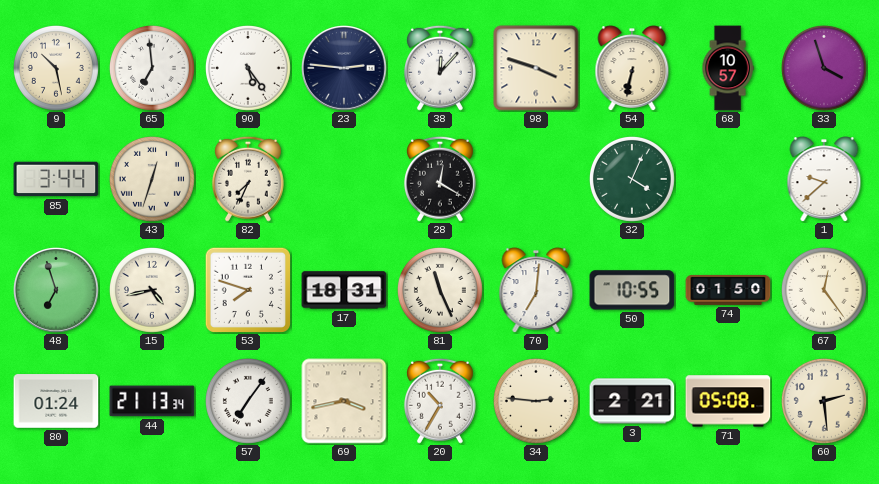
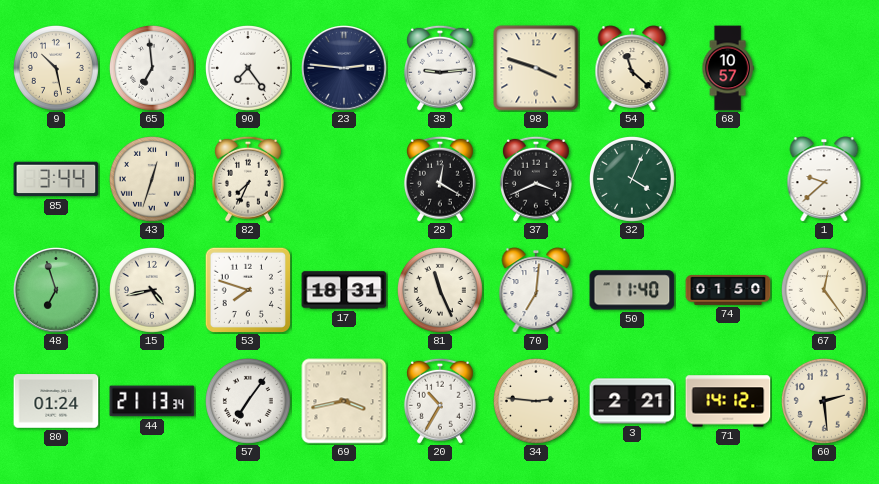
90: 5:24 -> 7:24
38: 12:07 -> 9:14
54: 6:32 -> 11:22
33: 3:57 -> none
37: none -> 3:41
50: 10:55 -> 11:40
71: 05:08 -> 14:12
